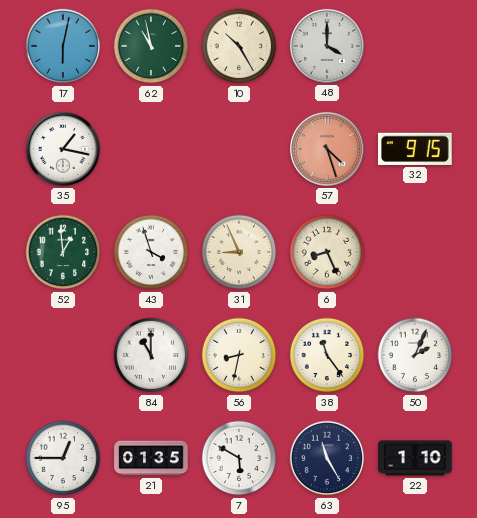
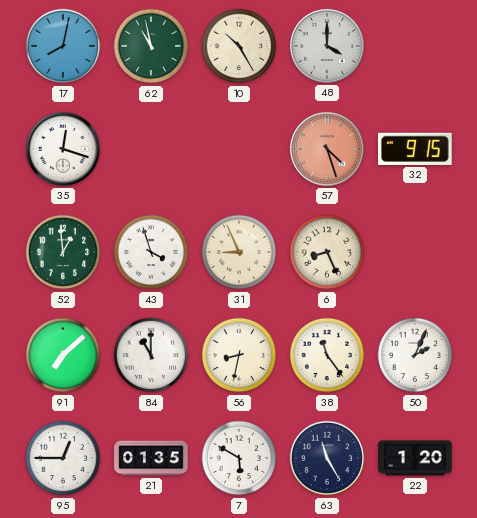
17: 6:02 -> 8:02
35: 1:17 -> 12:18
91: none -> 7:08
22: 1:10 -> 1:20
